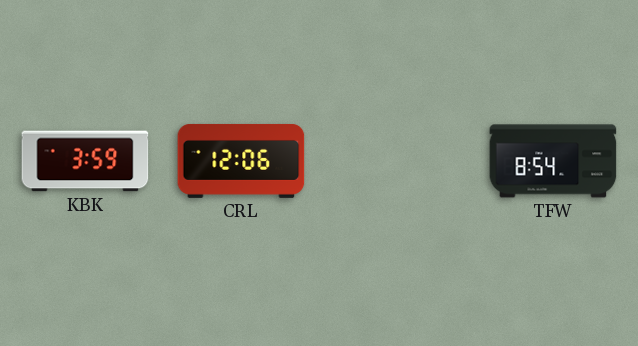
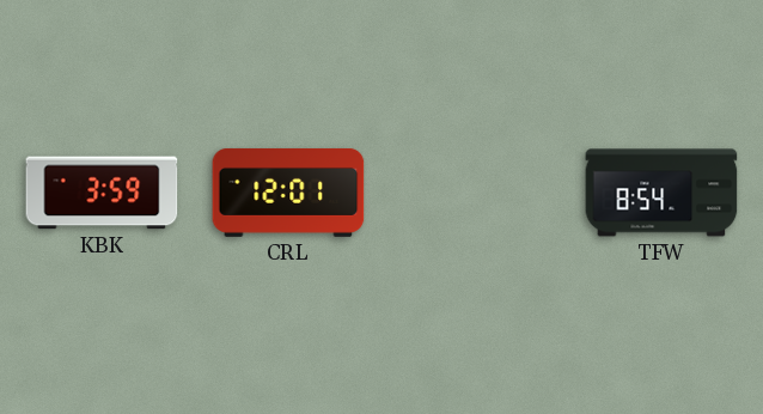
CRL: 12:06 -> 12:01
